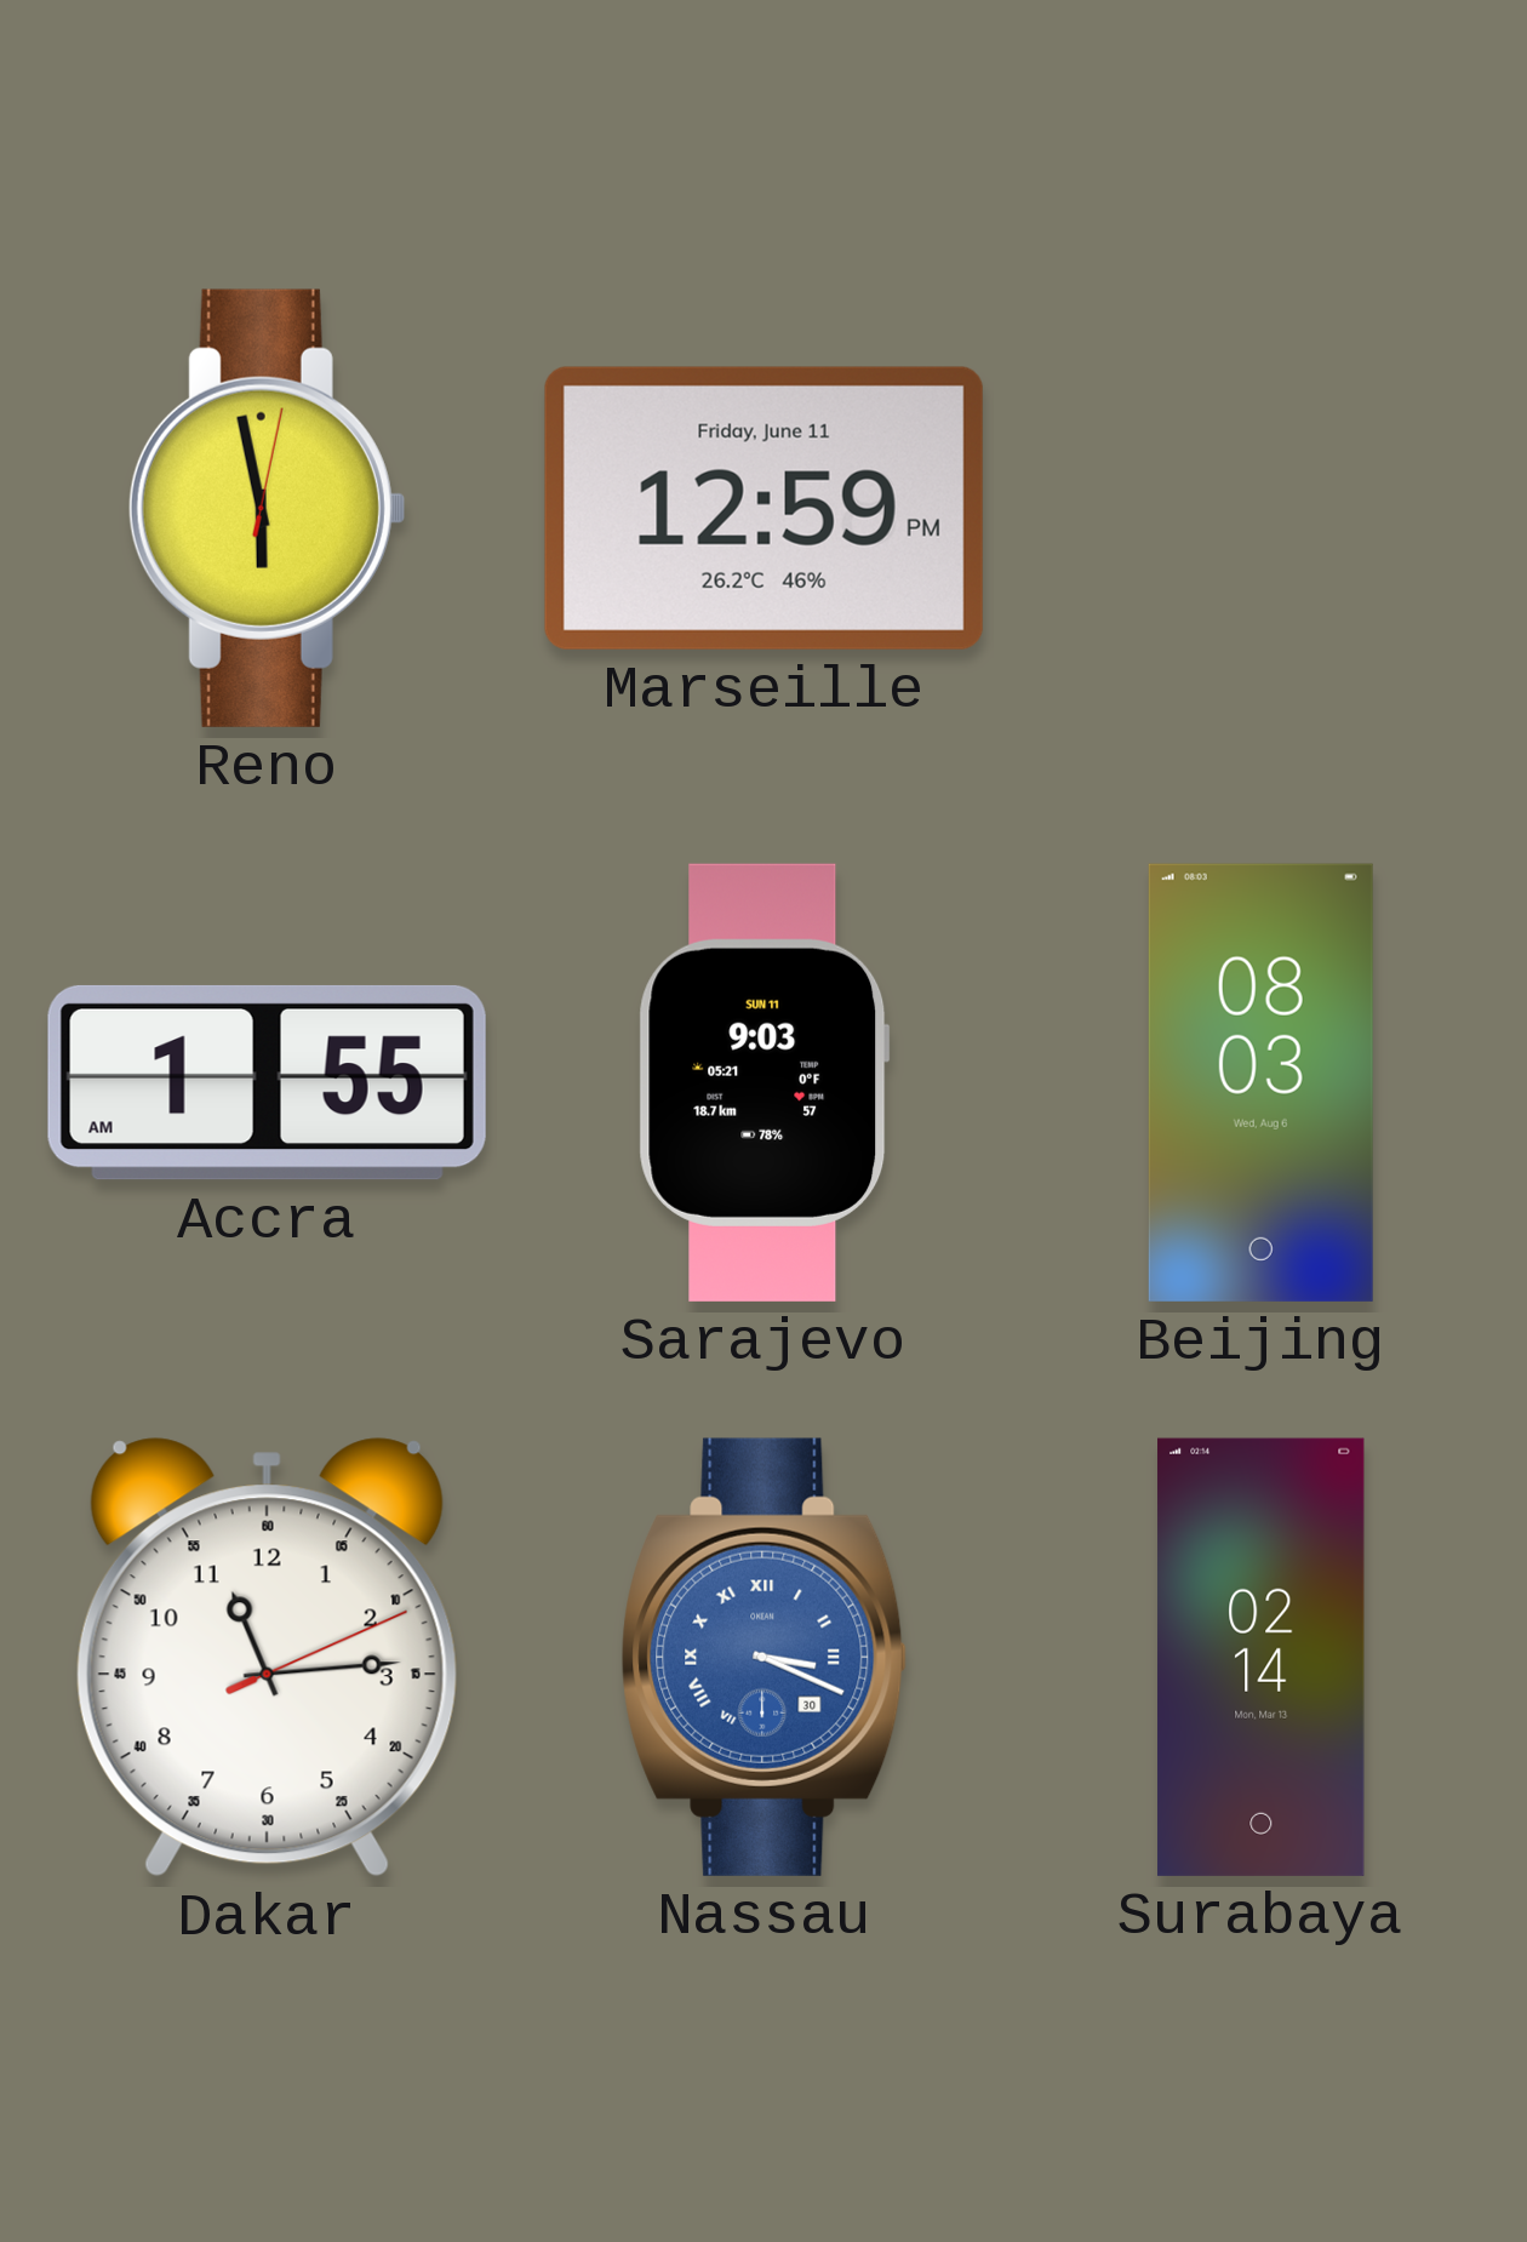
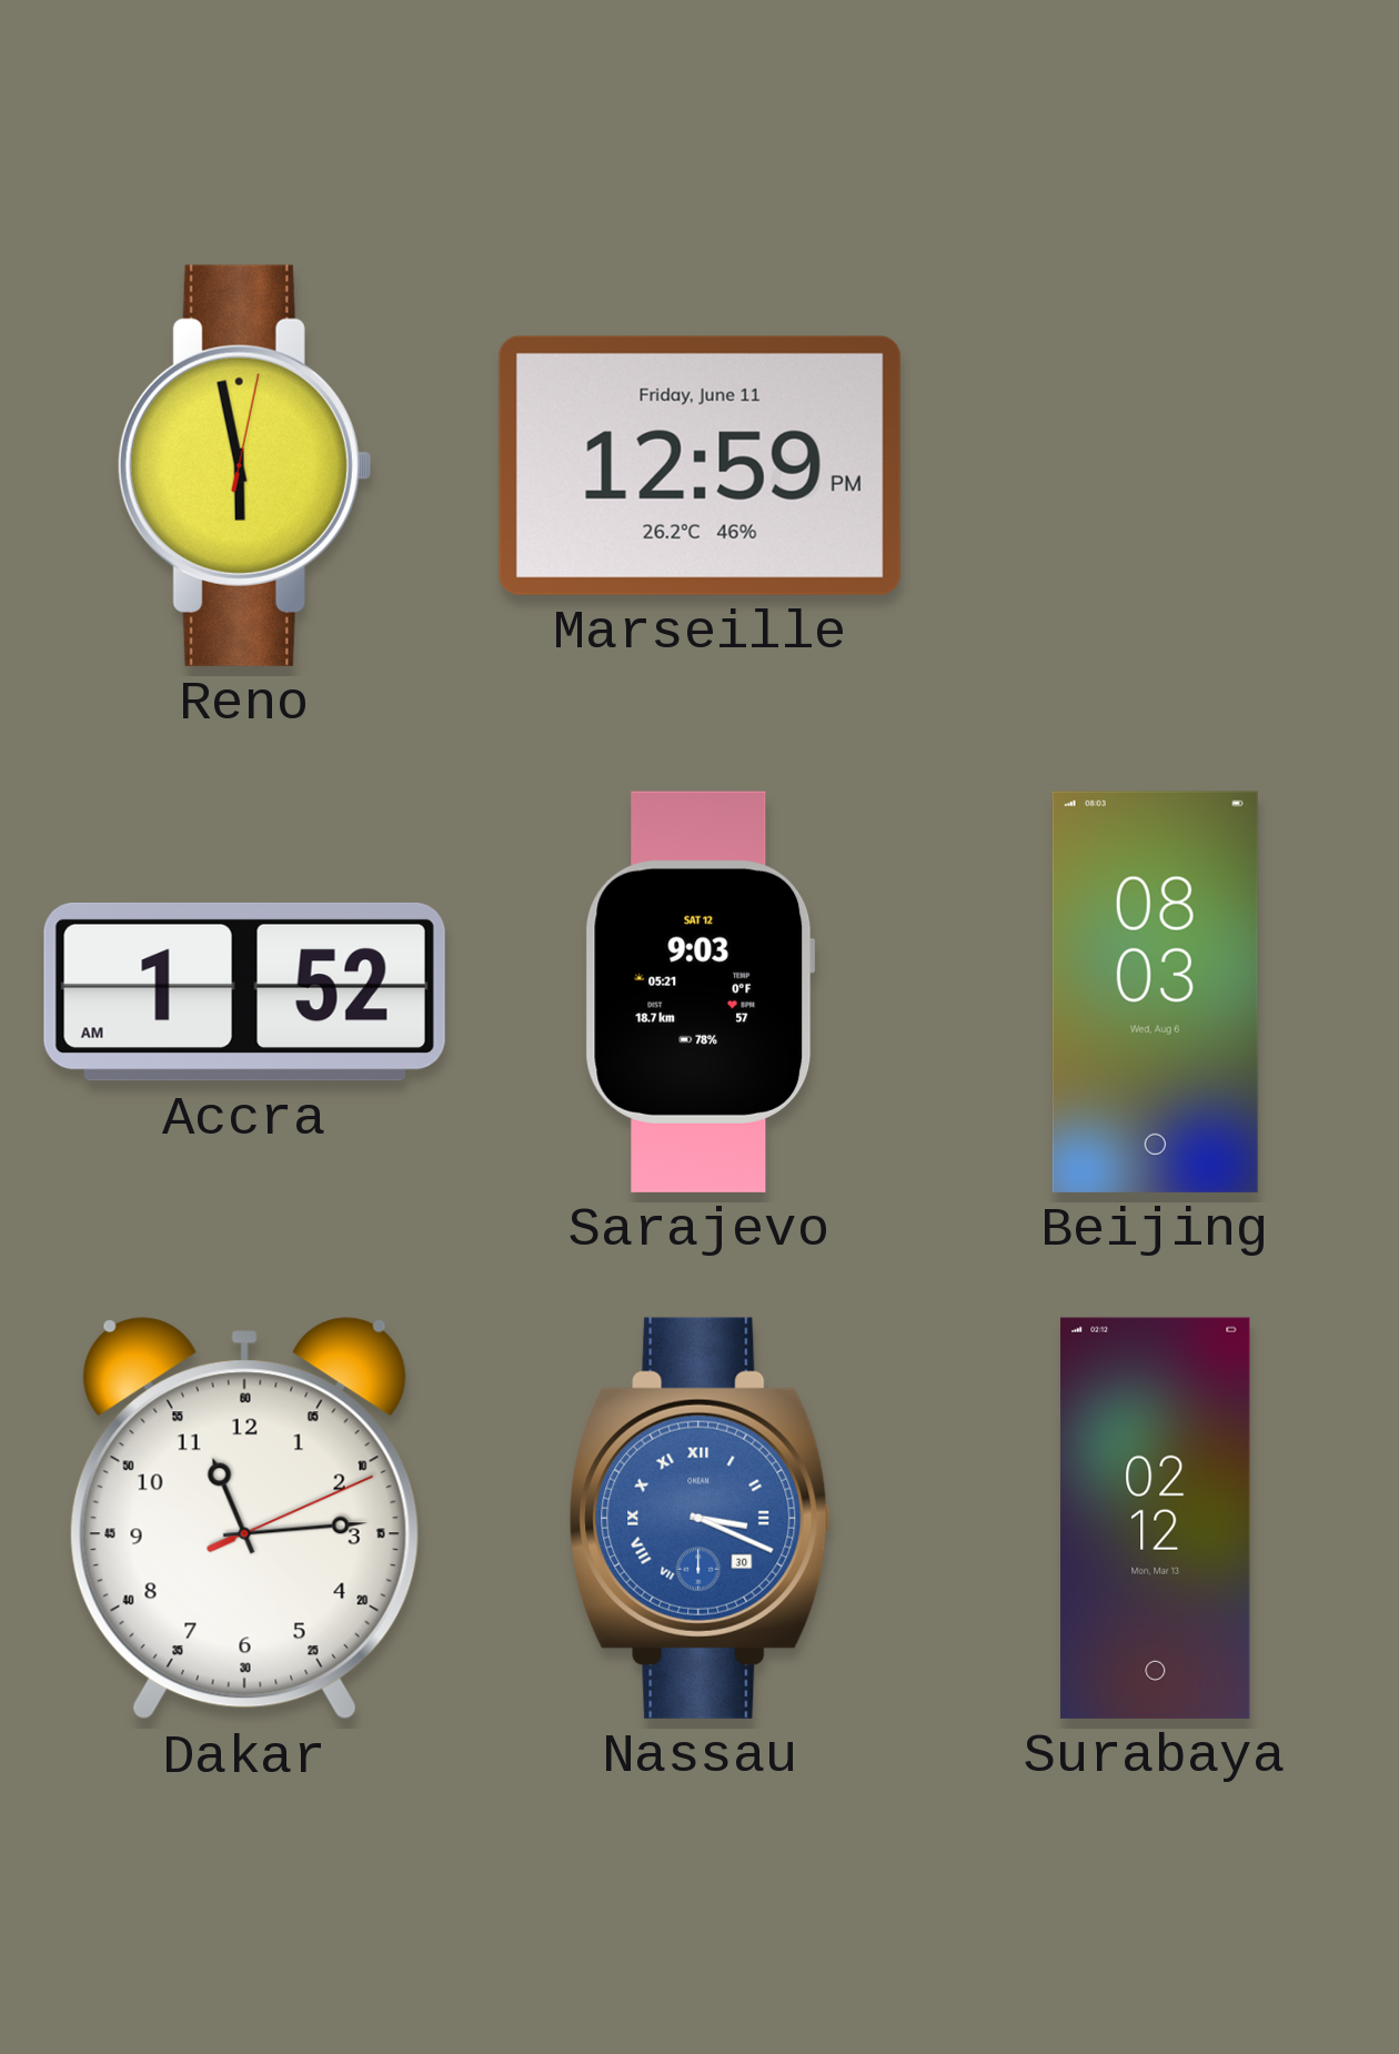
Accra: 1:55 -> 1:52
Sarajevo date: SUN 11 -> SAT 12
Surabaya: 02:14 -> 02:12
